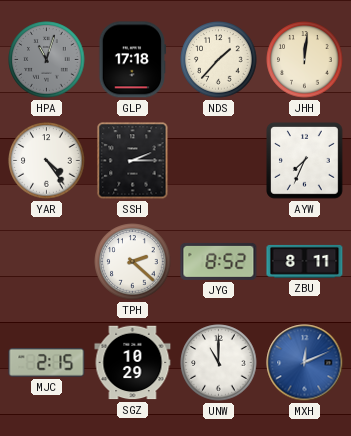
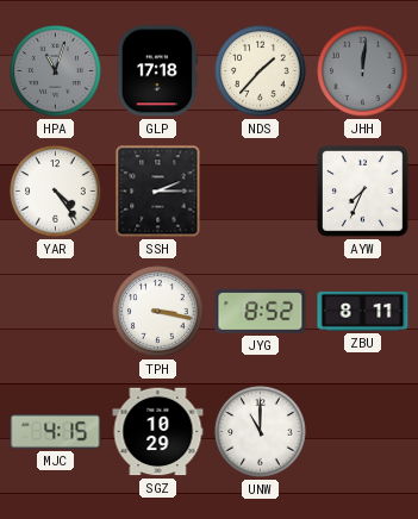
JHH dial: cream -> grey
TPH: 2:22 -> 3:17
MJC: 2:15 -> 4:15
MXH: 12:11 -> none
